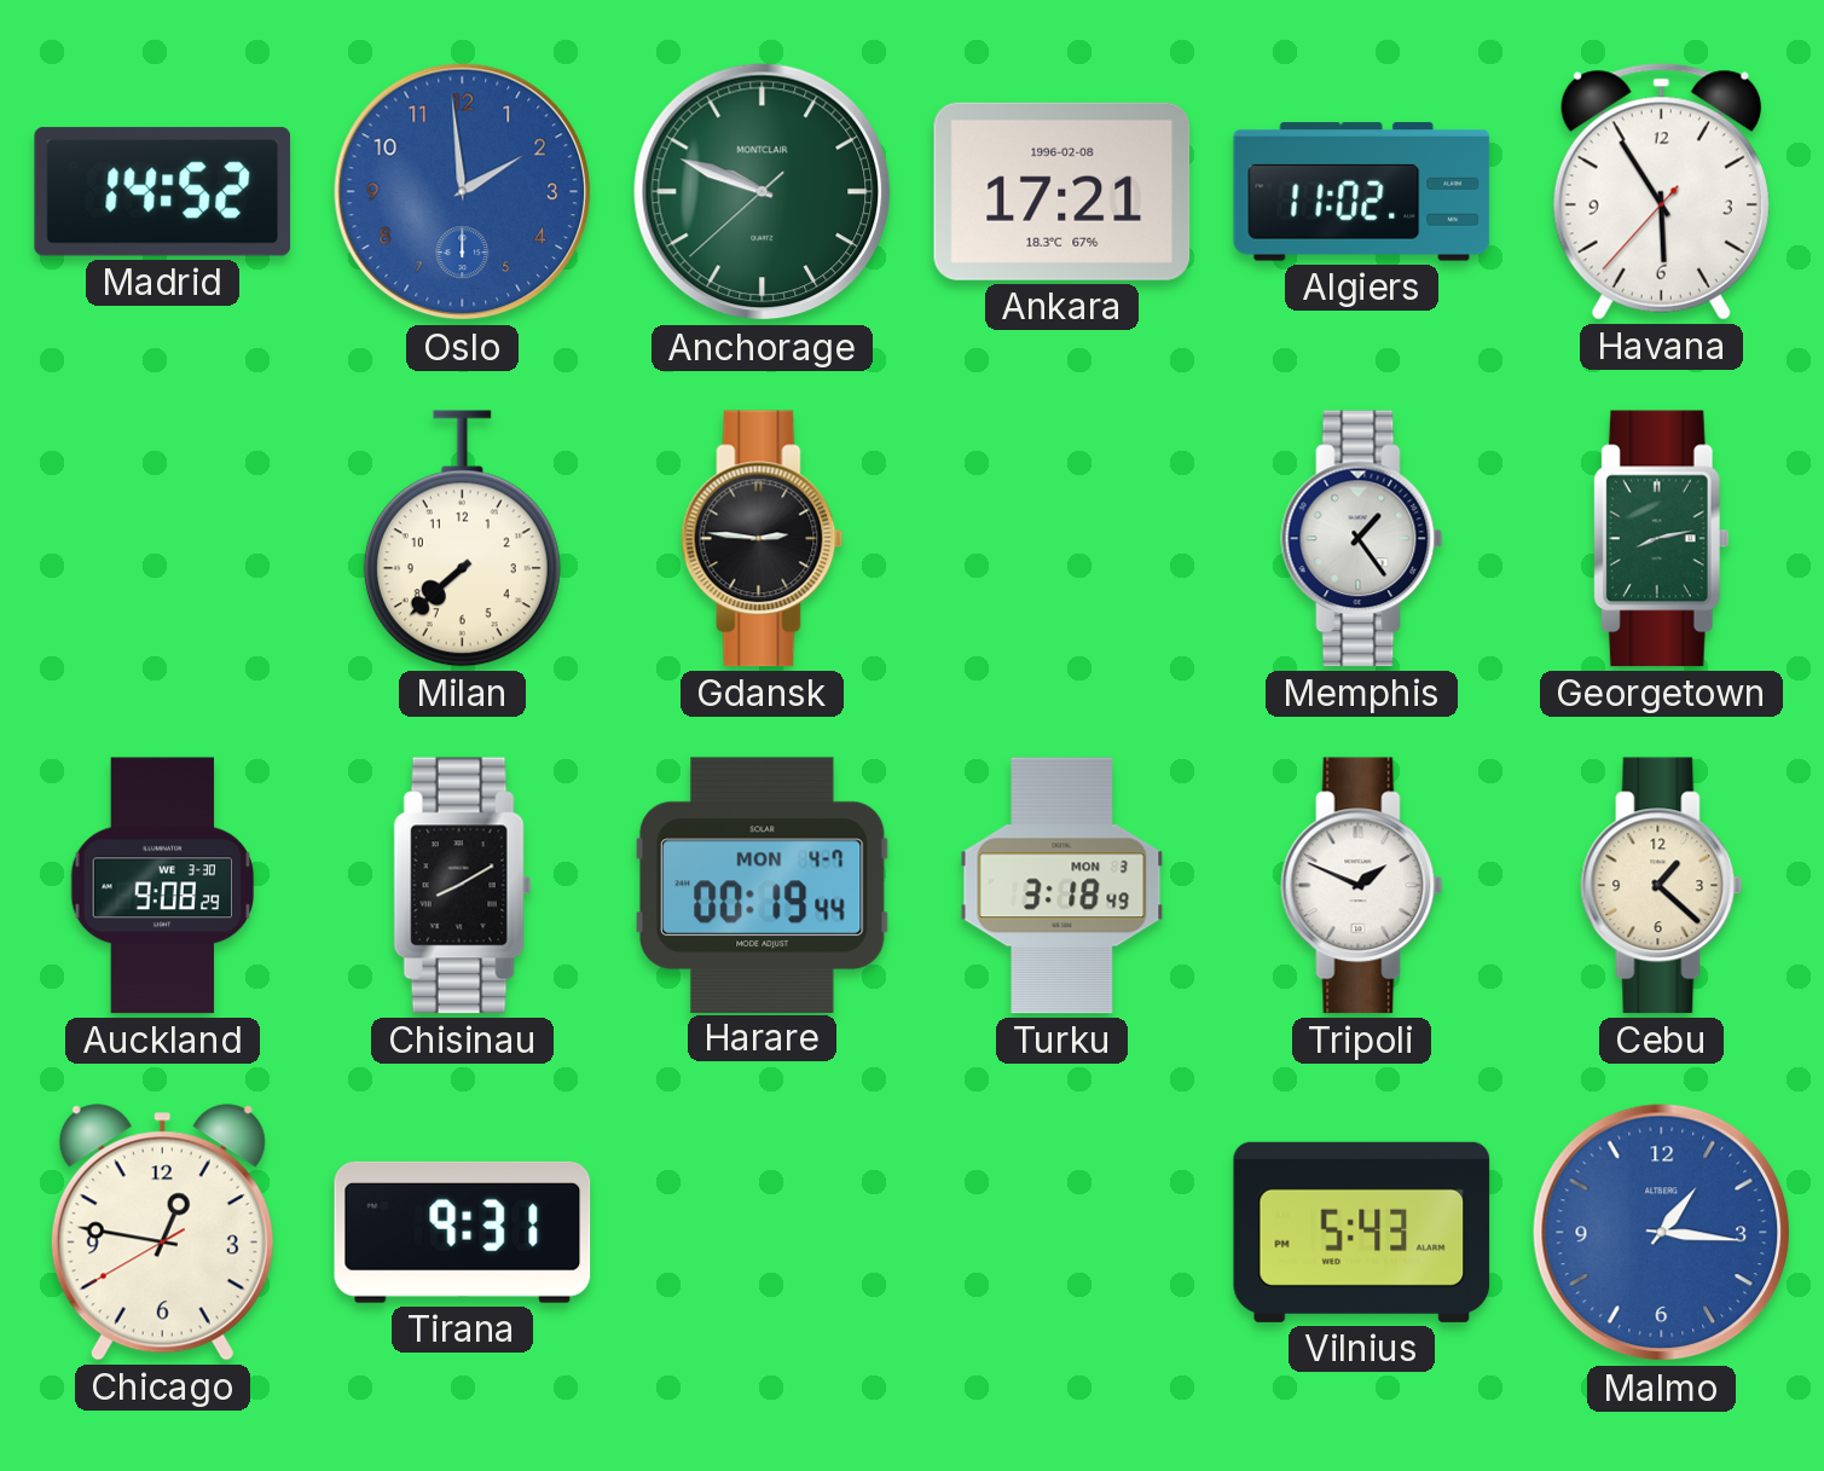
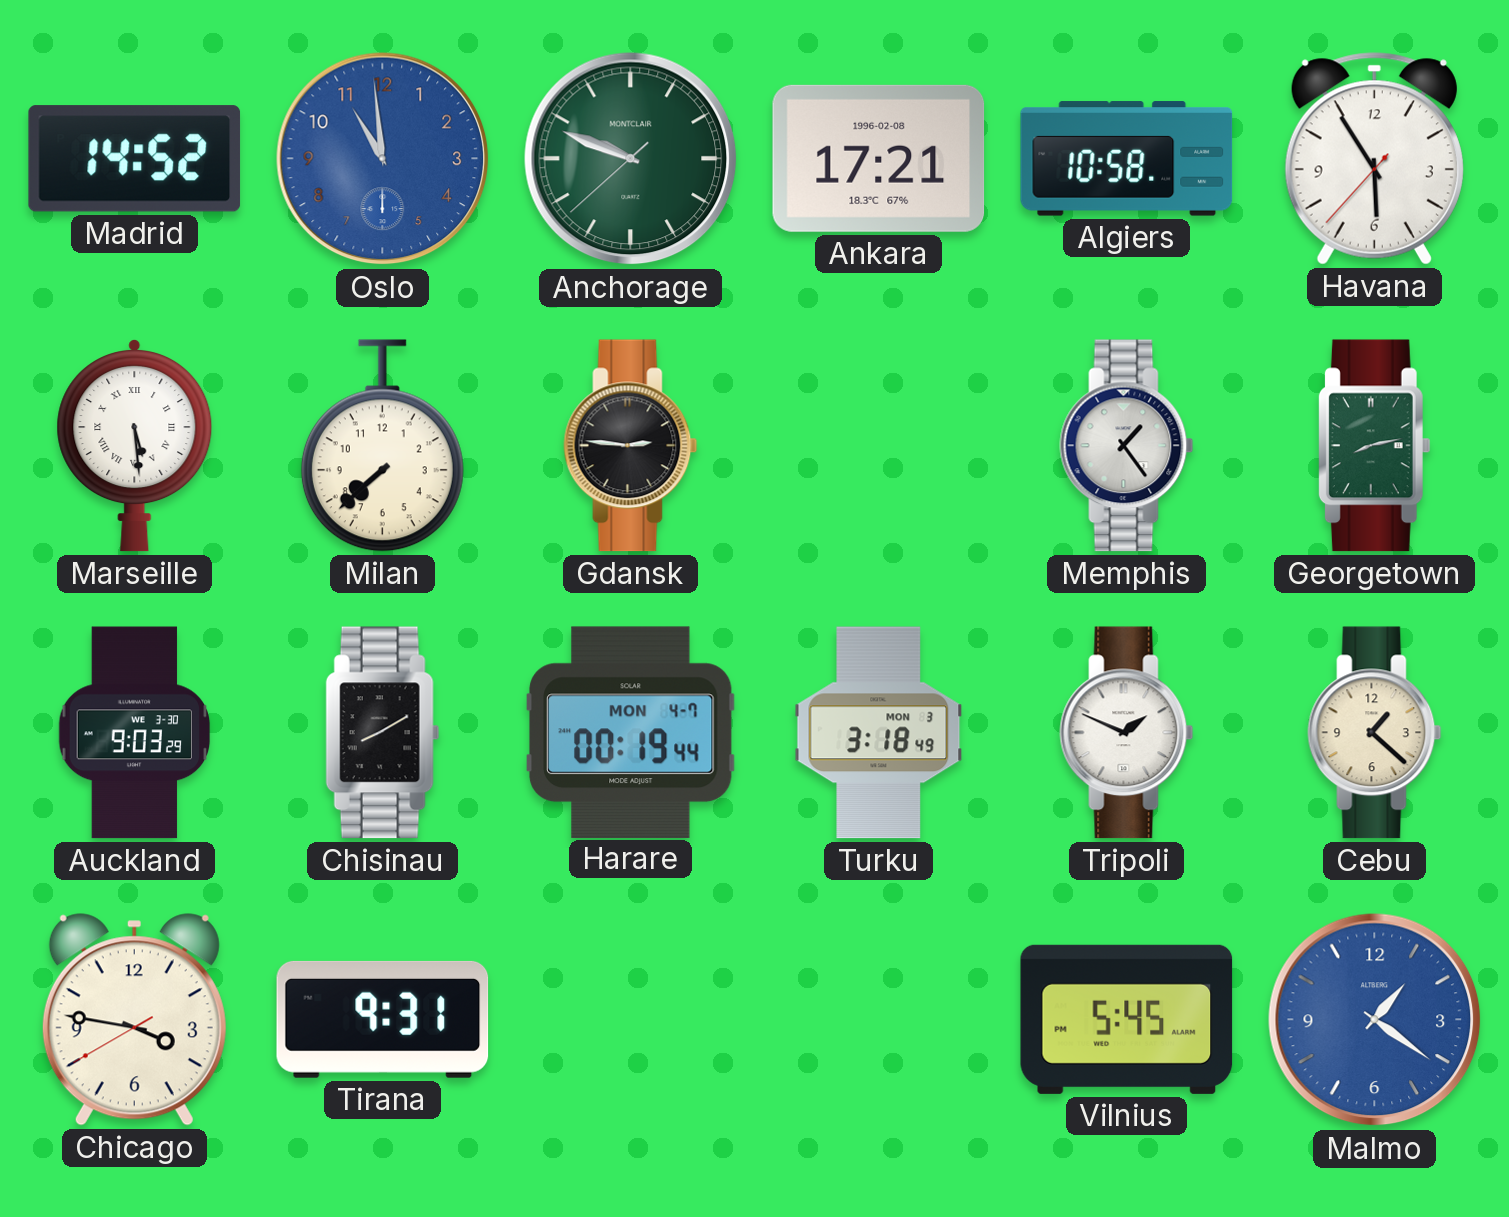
Oslo: 1:59 -> 10:59
Algiers: 11:02 -> 10:58
Marseille: none -> 5:29
Auckland: 9:08 -> 9:03
Chicago: 12:46 -> 3:46
Vilnius: 5:43 -> 5:45
Malmo: 1:16 -> 1:21
